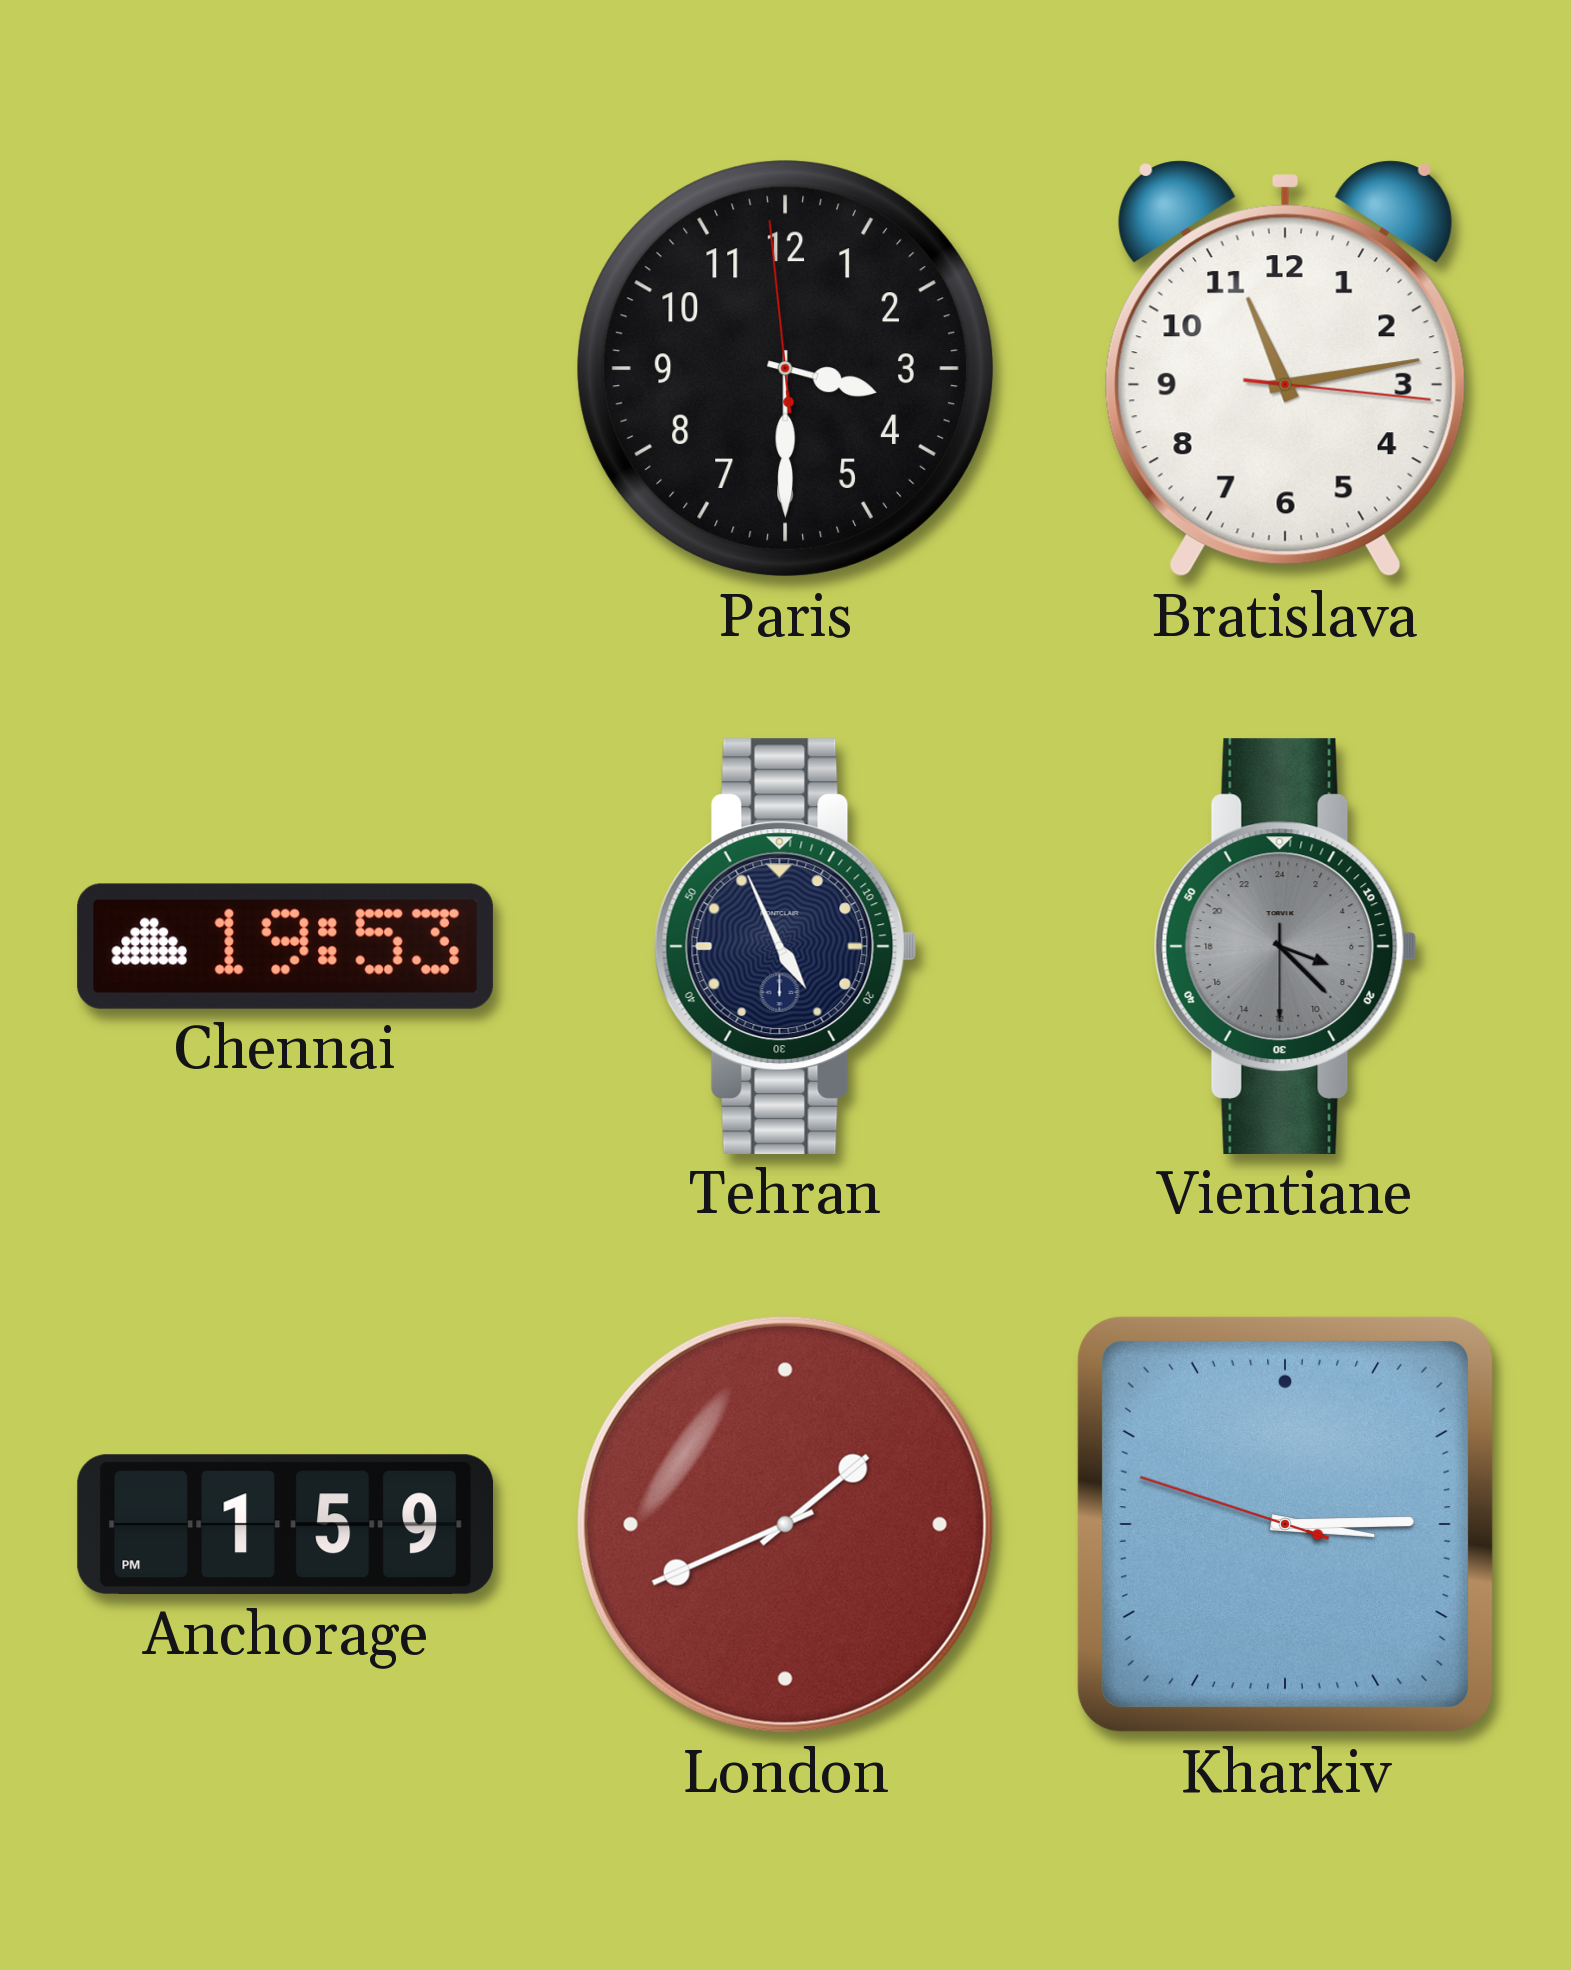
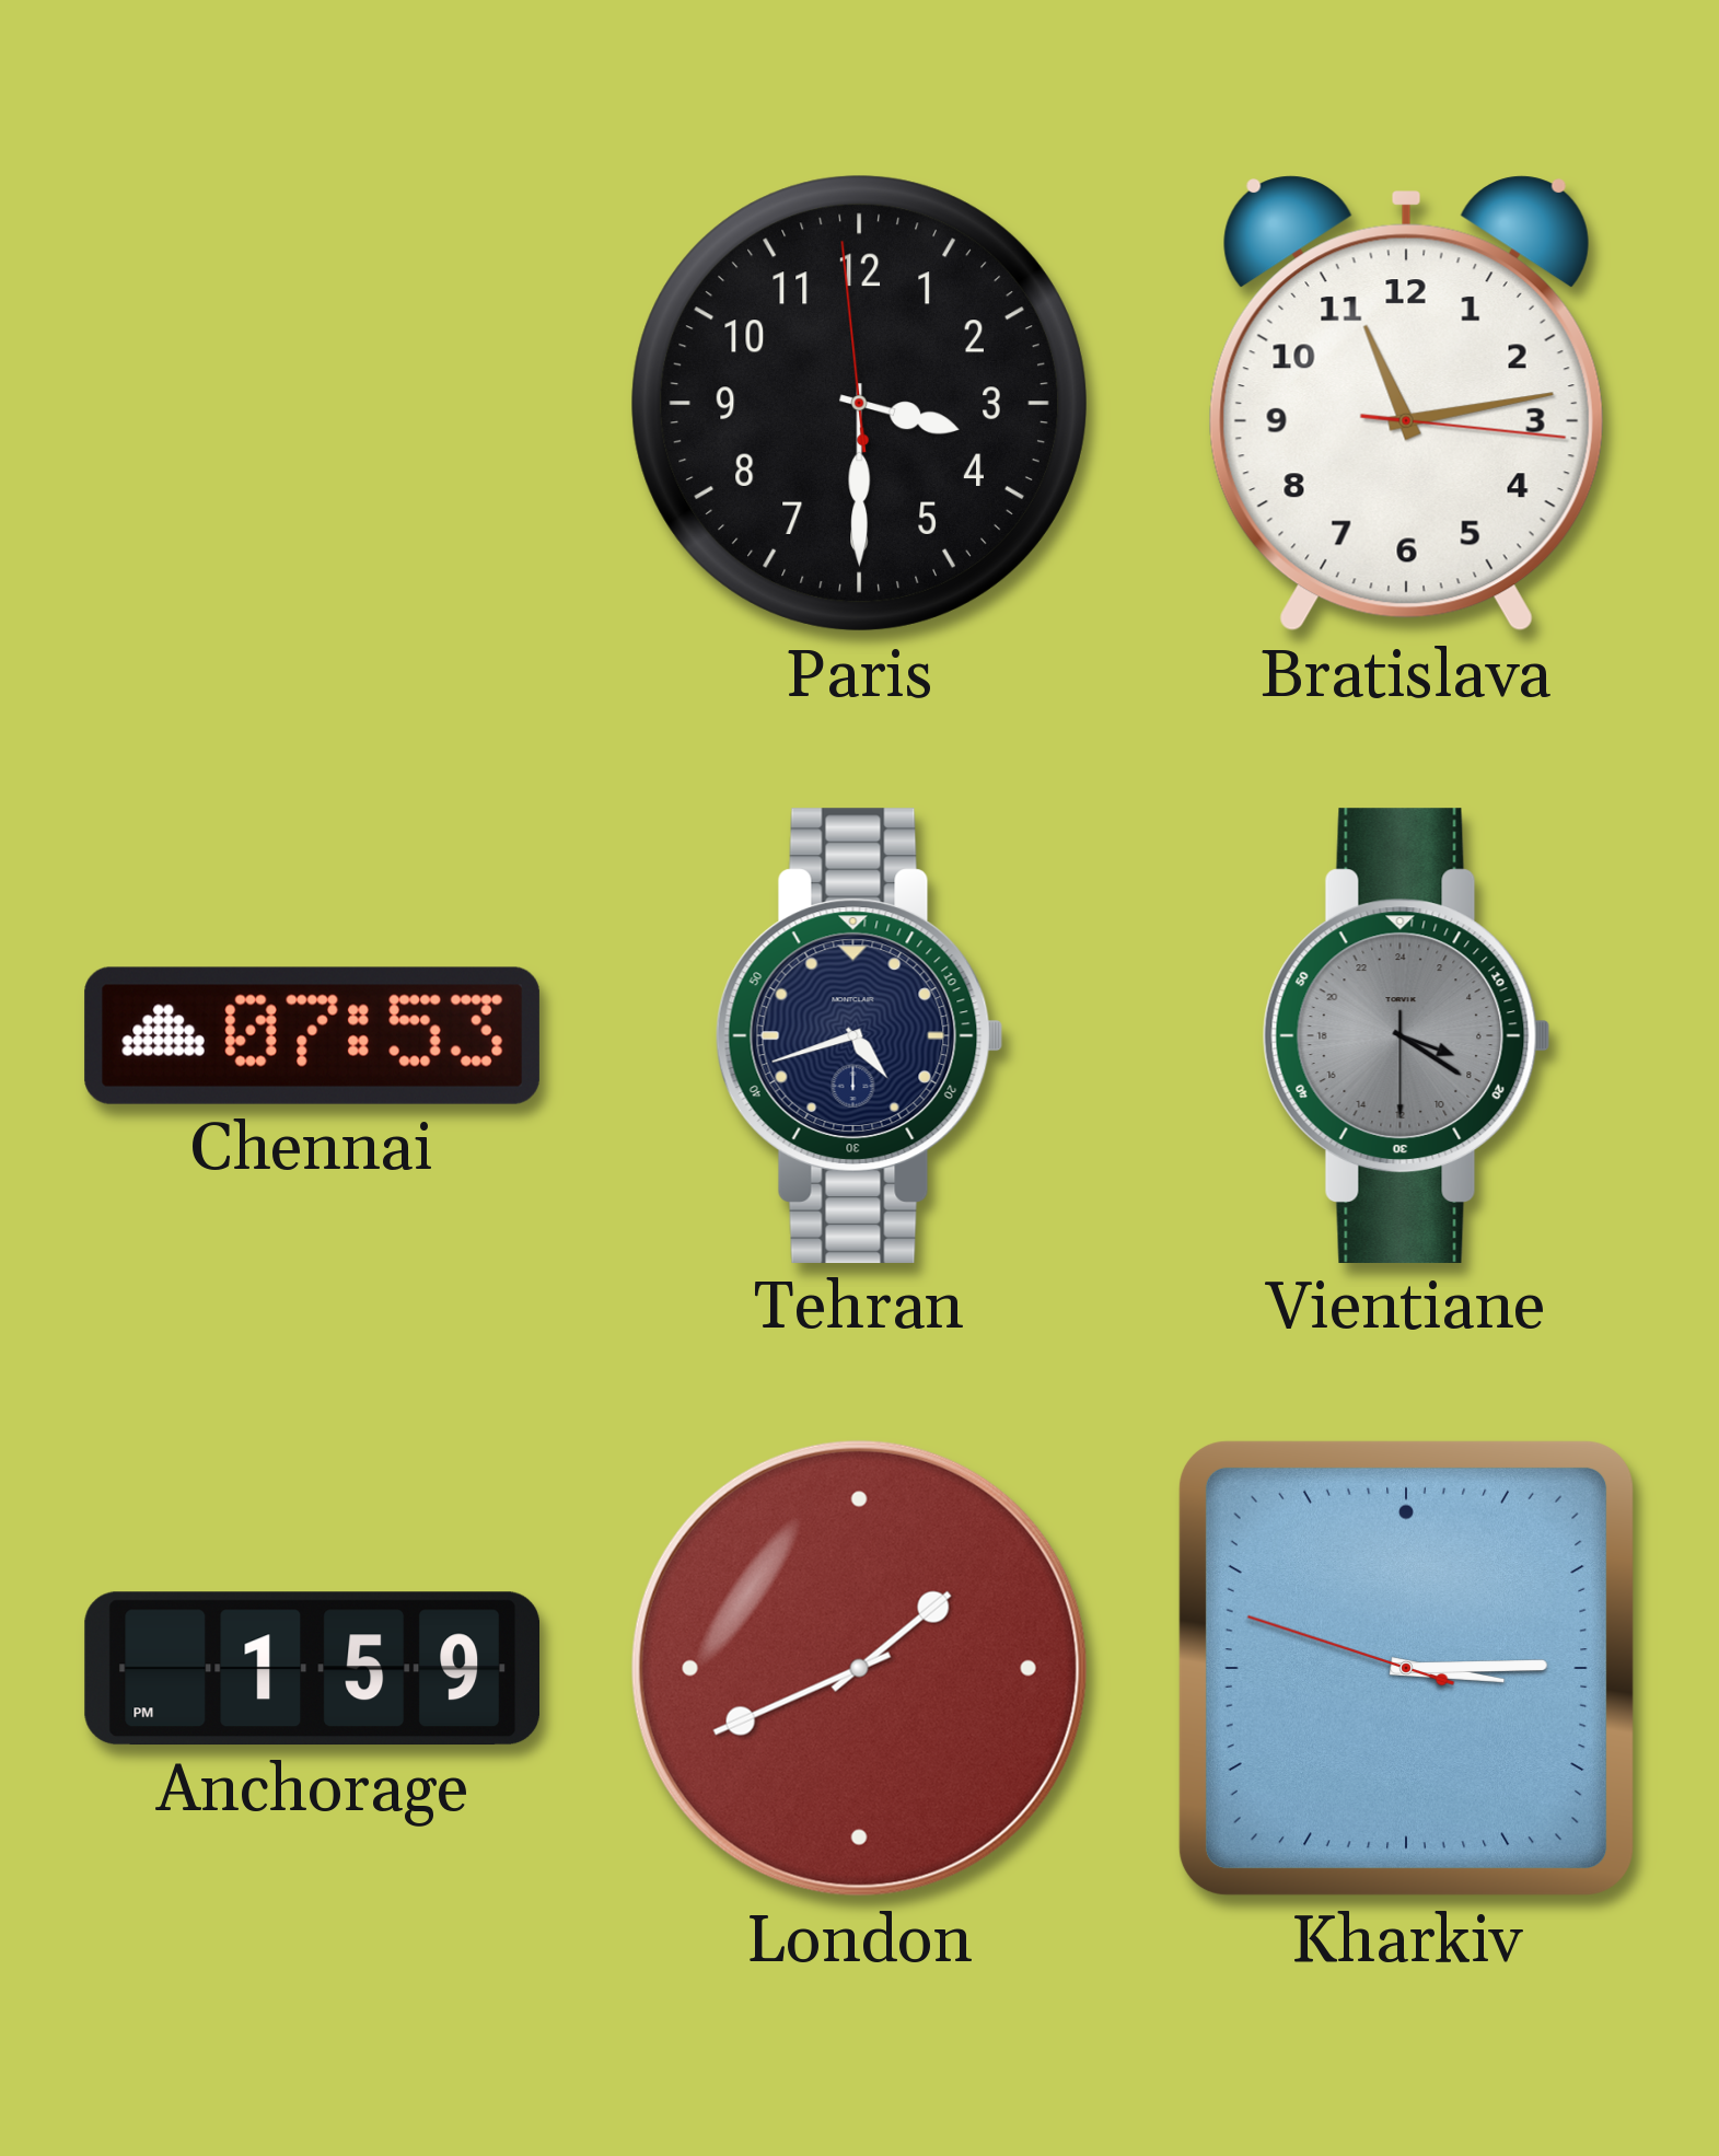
Chennai: 19:53 -> 07:53
Tehran: 4:56 -> 4:42
Vientiane: 7:22 -> 7:20
